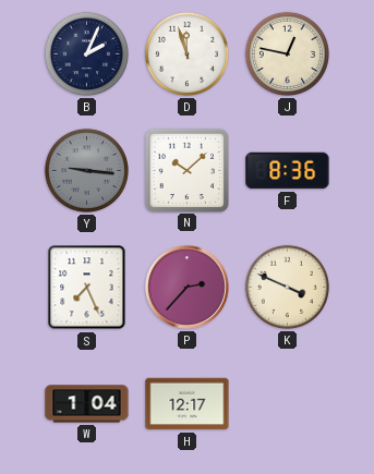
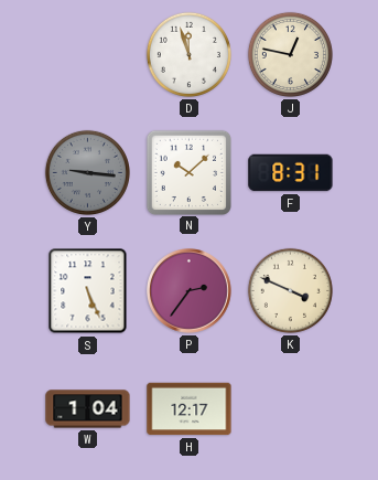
B: 2:04 -> none
F: 8:36 -> 8:31
S: 7:26 -> 5:26
P: 2:37 -> 2:36
